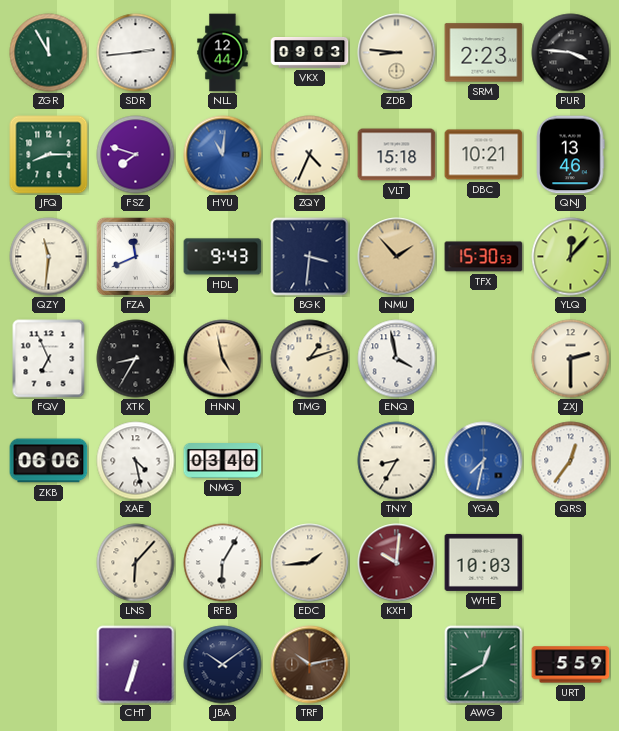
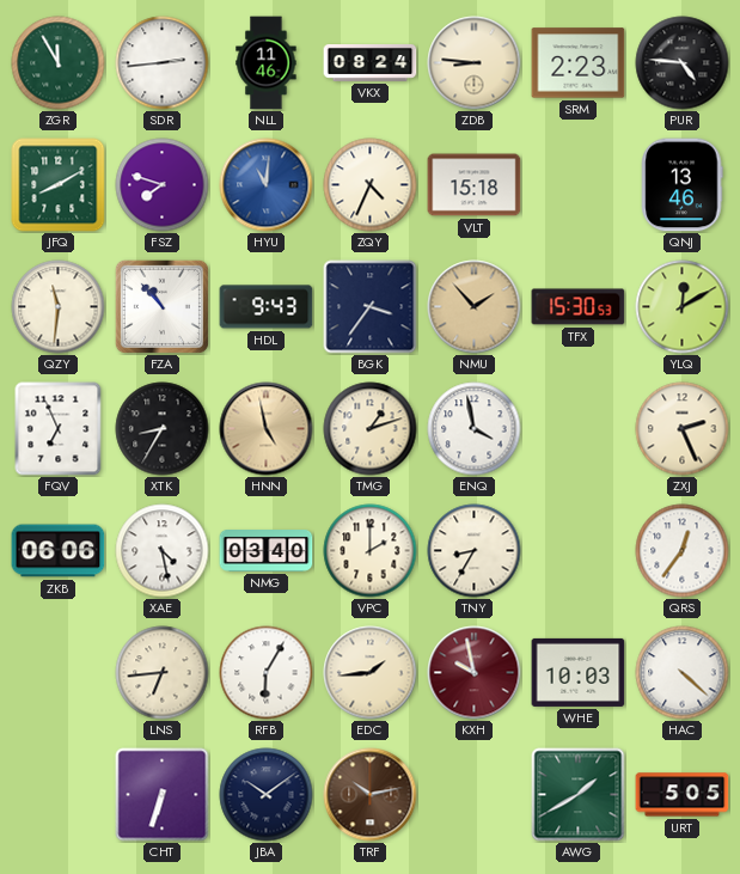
NLL: 12:44 -> 11:46
VKX: 09:03 -> 08:24
PUR: 3:46 -> 4:46
JFQ: 8:15 -> 8:10
DBC: 10:21 -> none
FZA: 11:41 -> 10:53
BGK: 3:31 -> 3:36
YLQ: 12:07 -> 12:10
ZXJ: 2:30 -> 2:26
VPC: none -> 2:00
YGA: 7:32 -> none
LNS: 6:07 -> 6:44
KXH: 10:01 -> 9:58
HAC: none -> 4:22
AWG: 12:40 -> 1:40
URT: 5:59 -> 5:05
